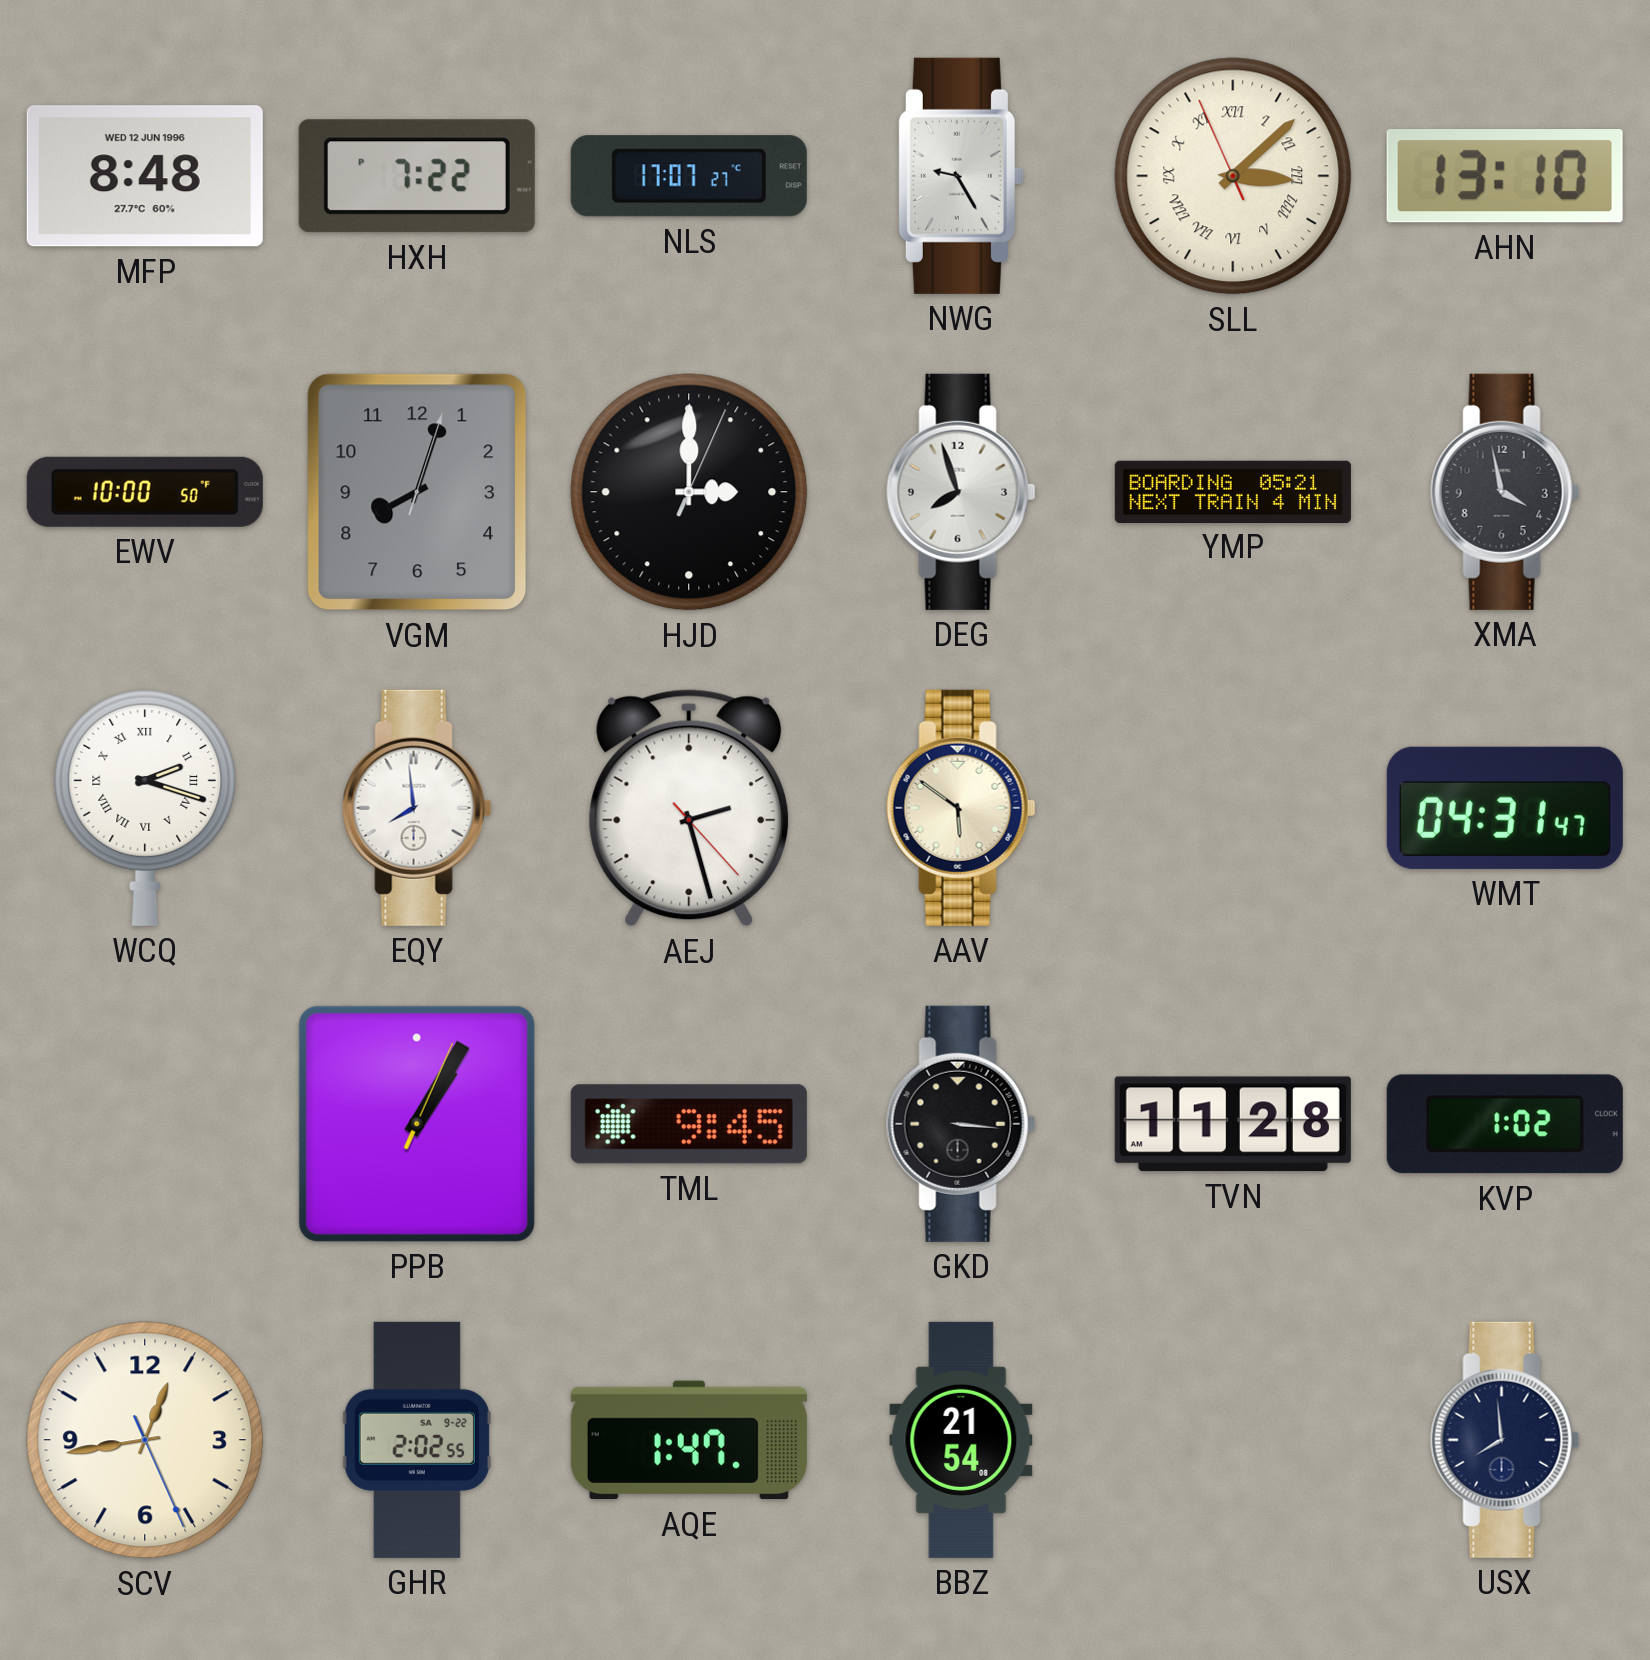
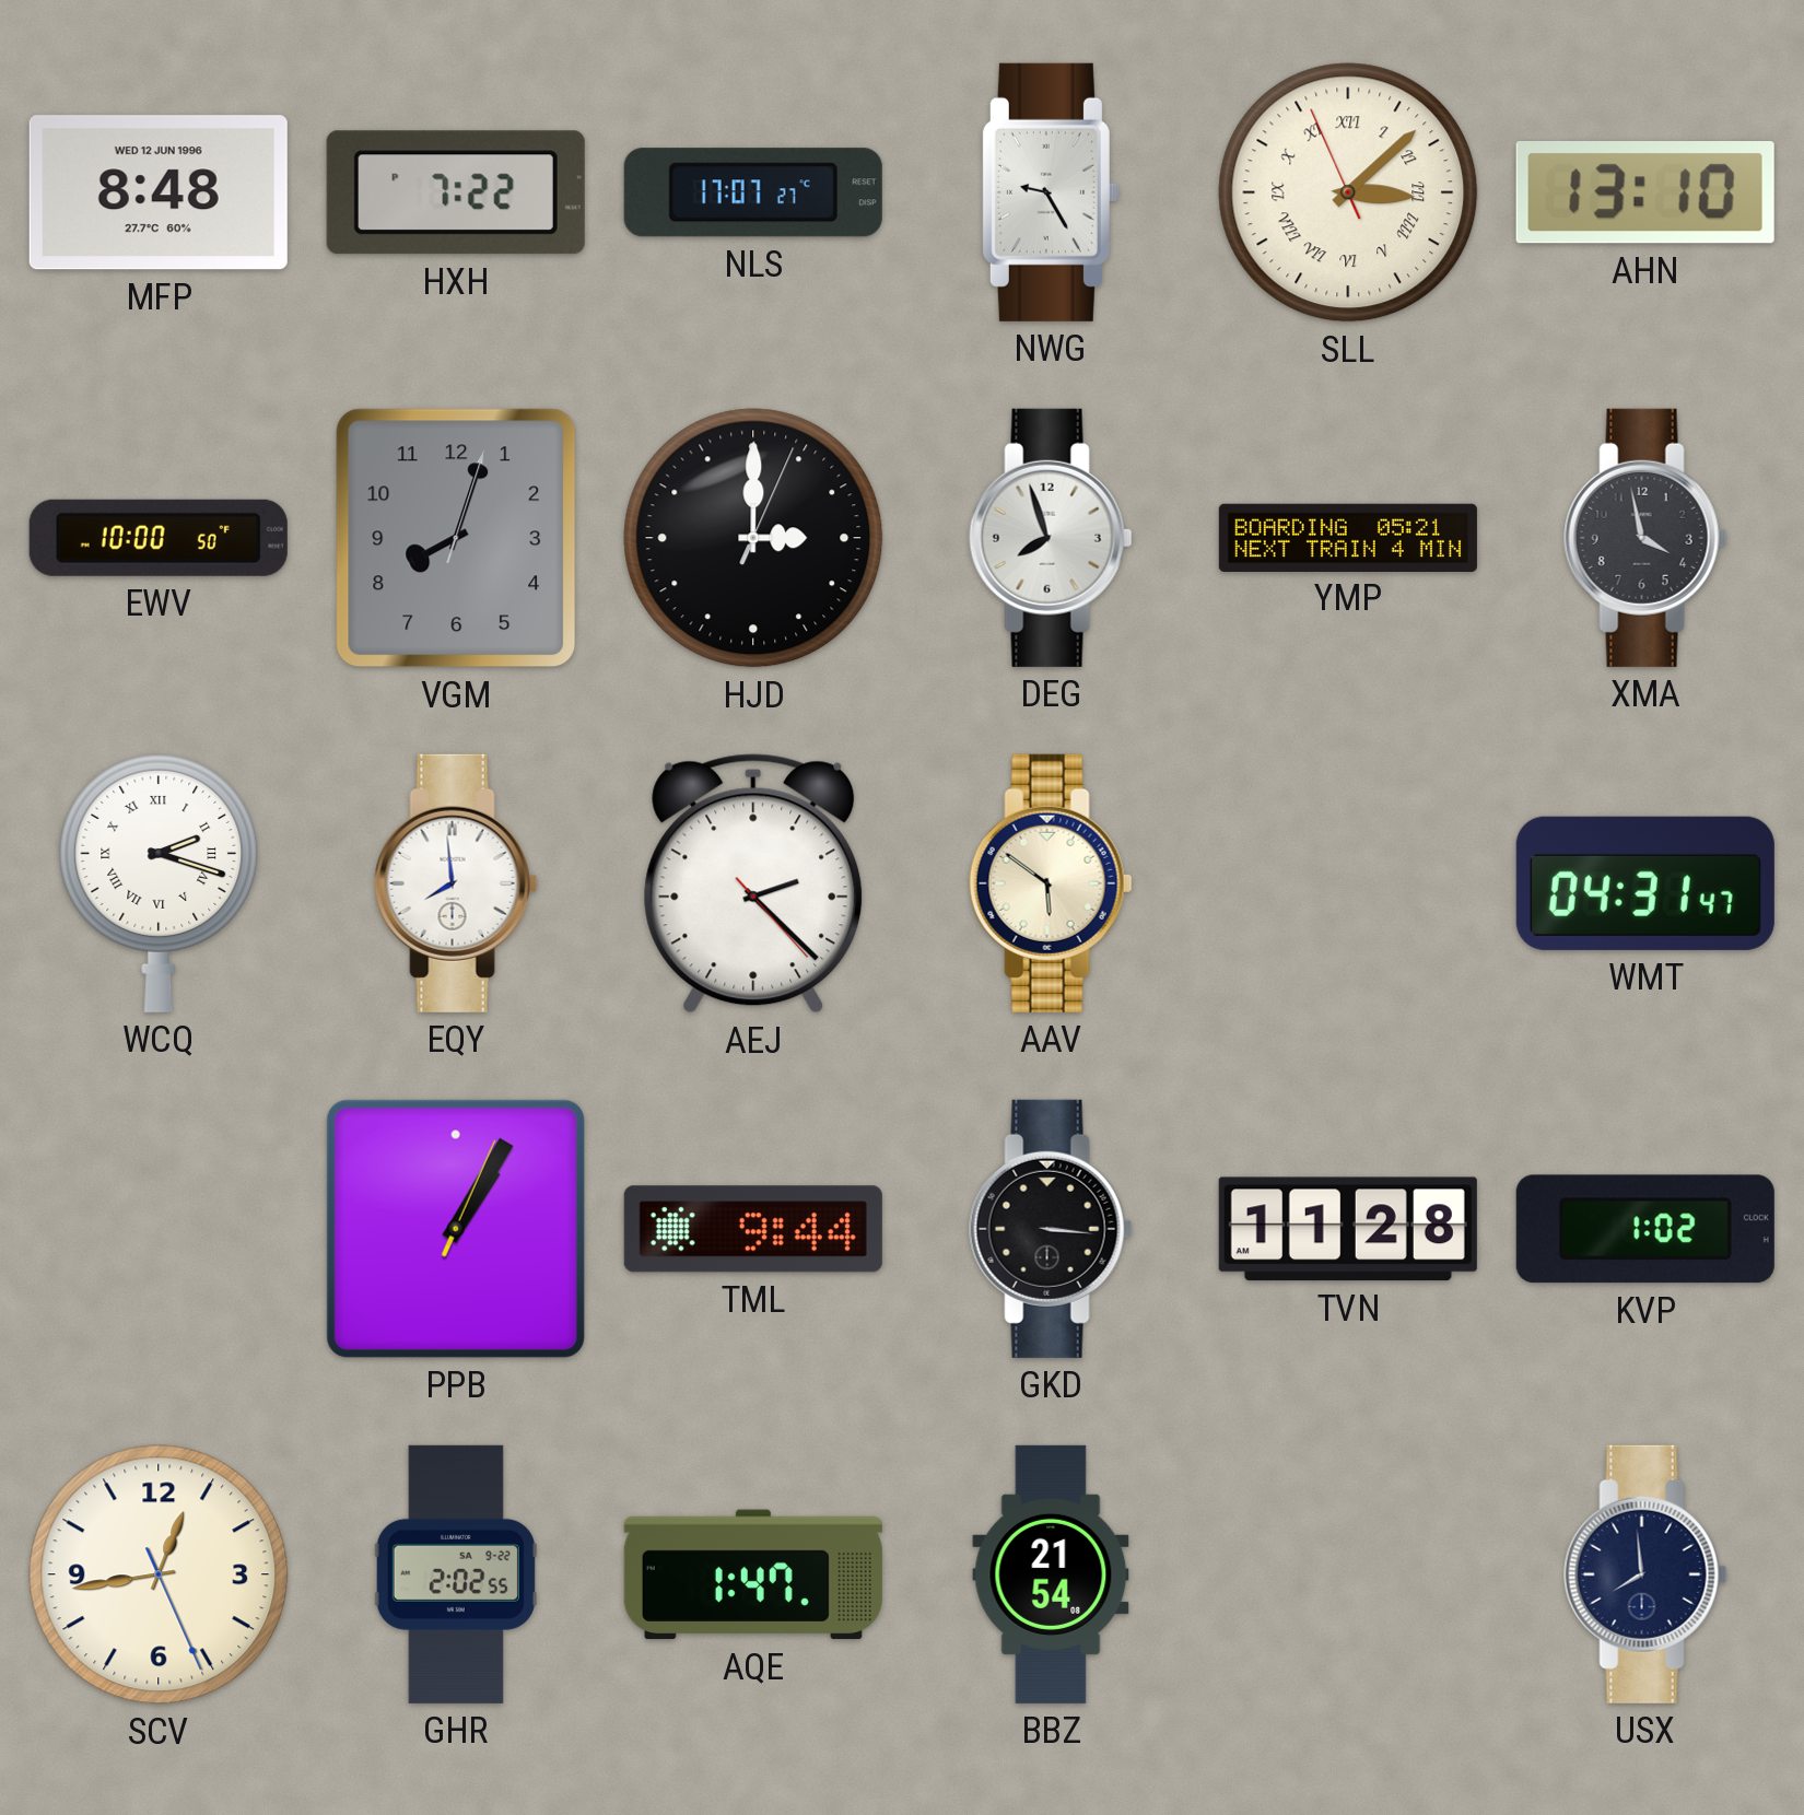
AEJ: 2:27 -> 2:22
TML: 9:45 -> 9:44
